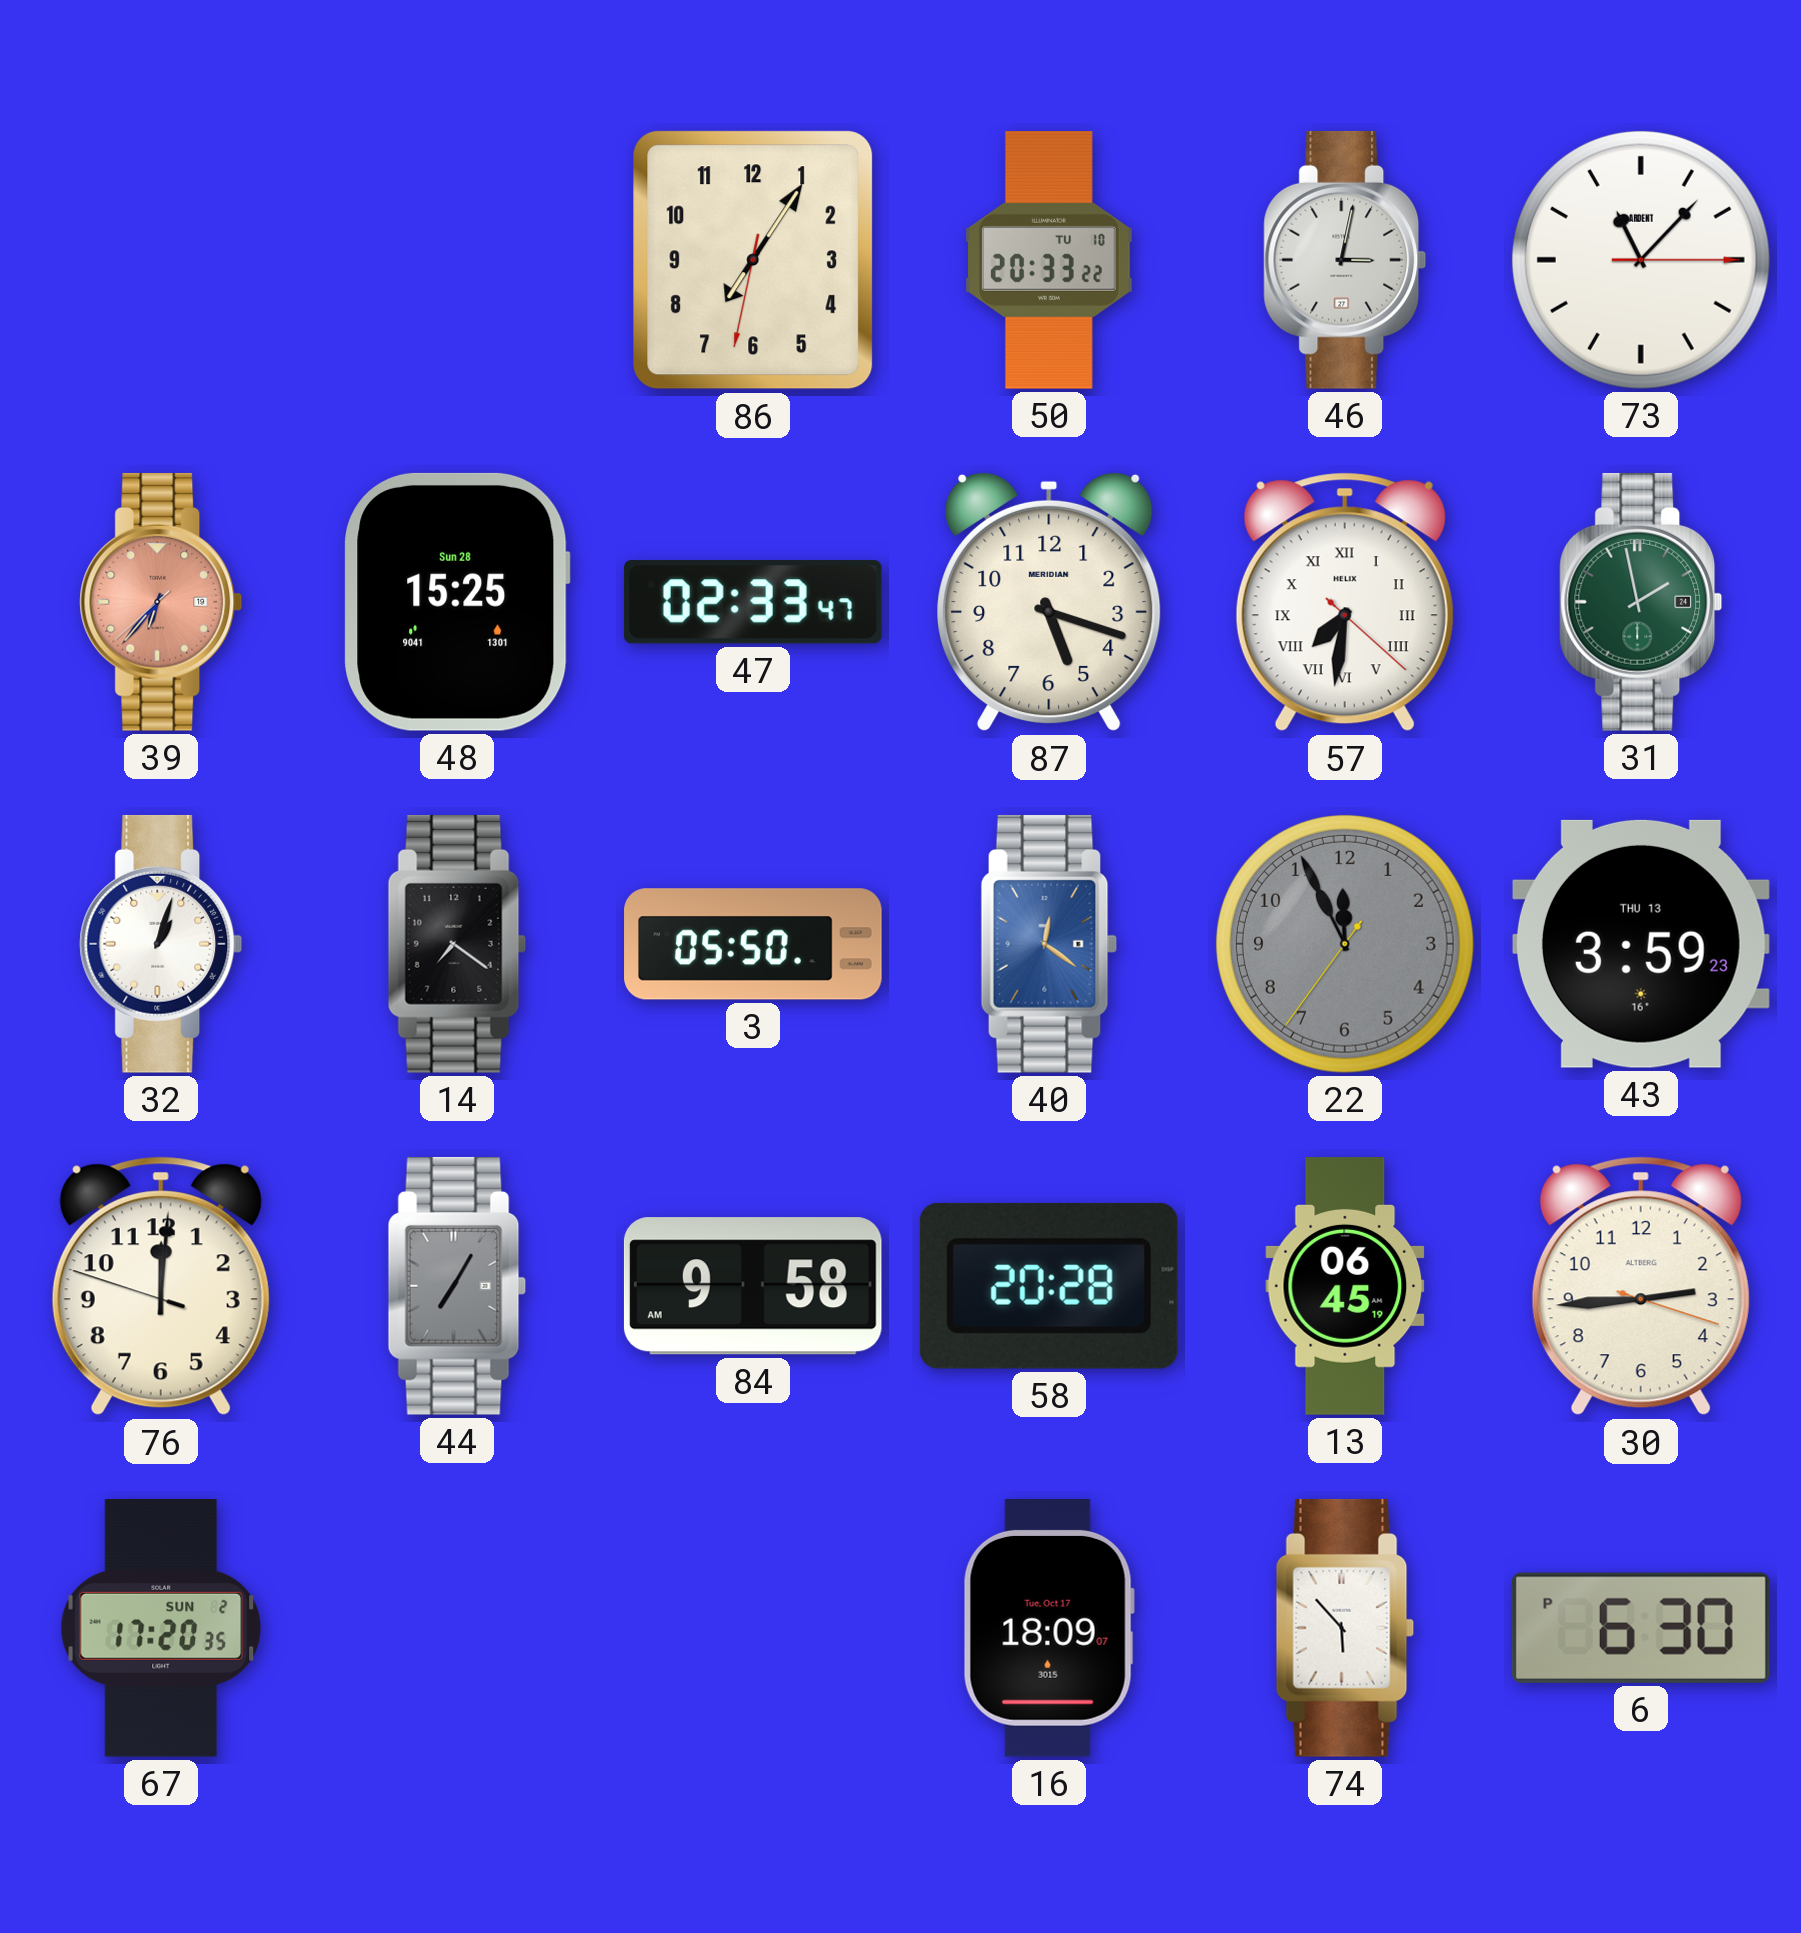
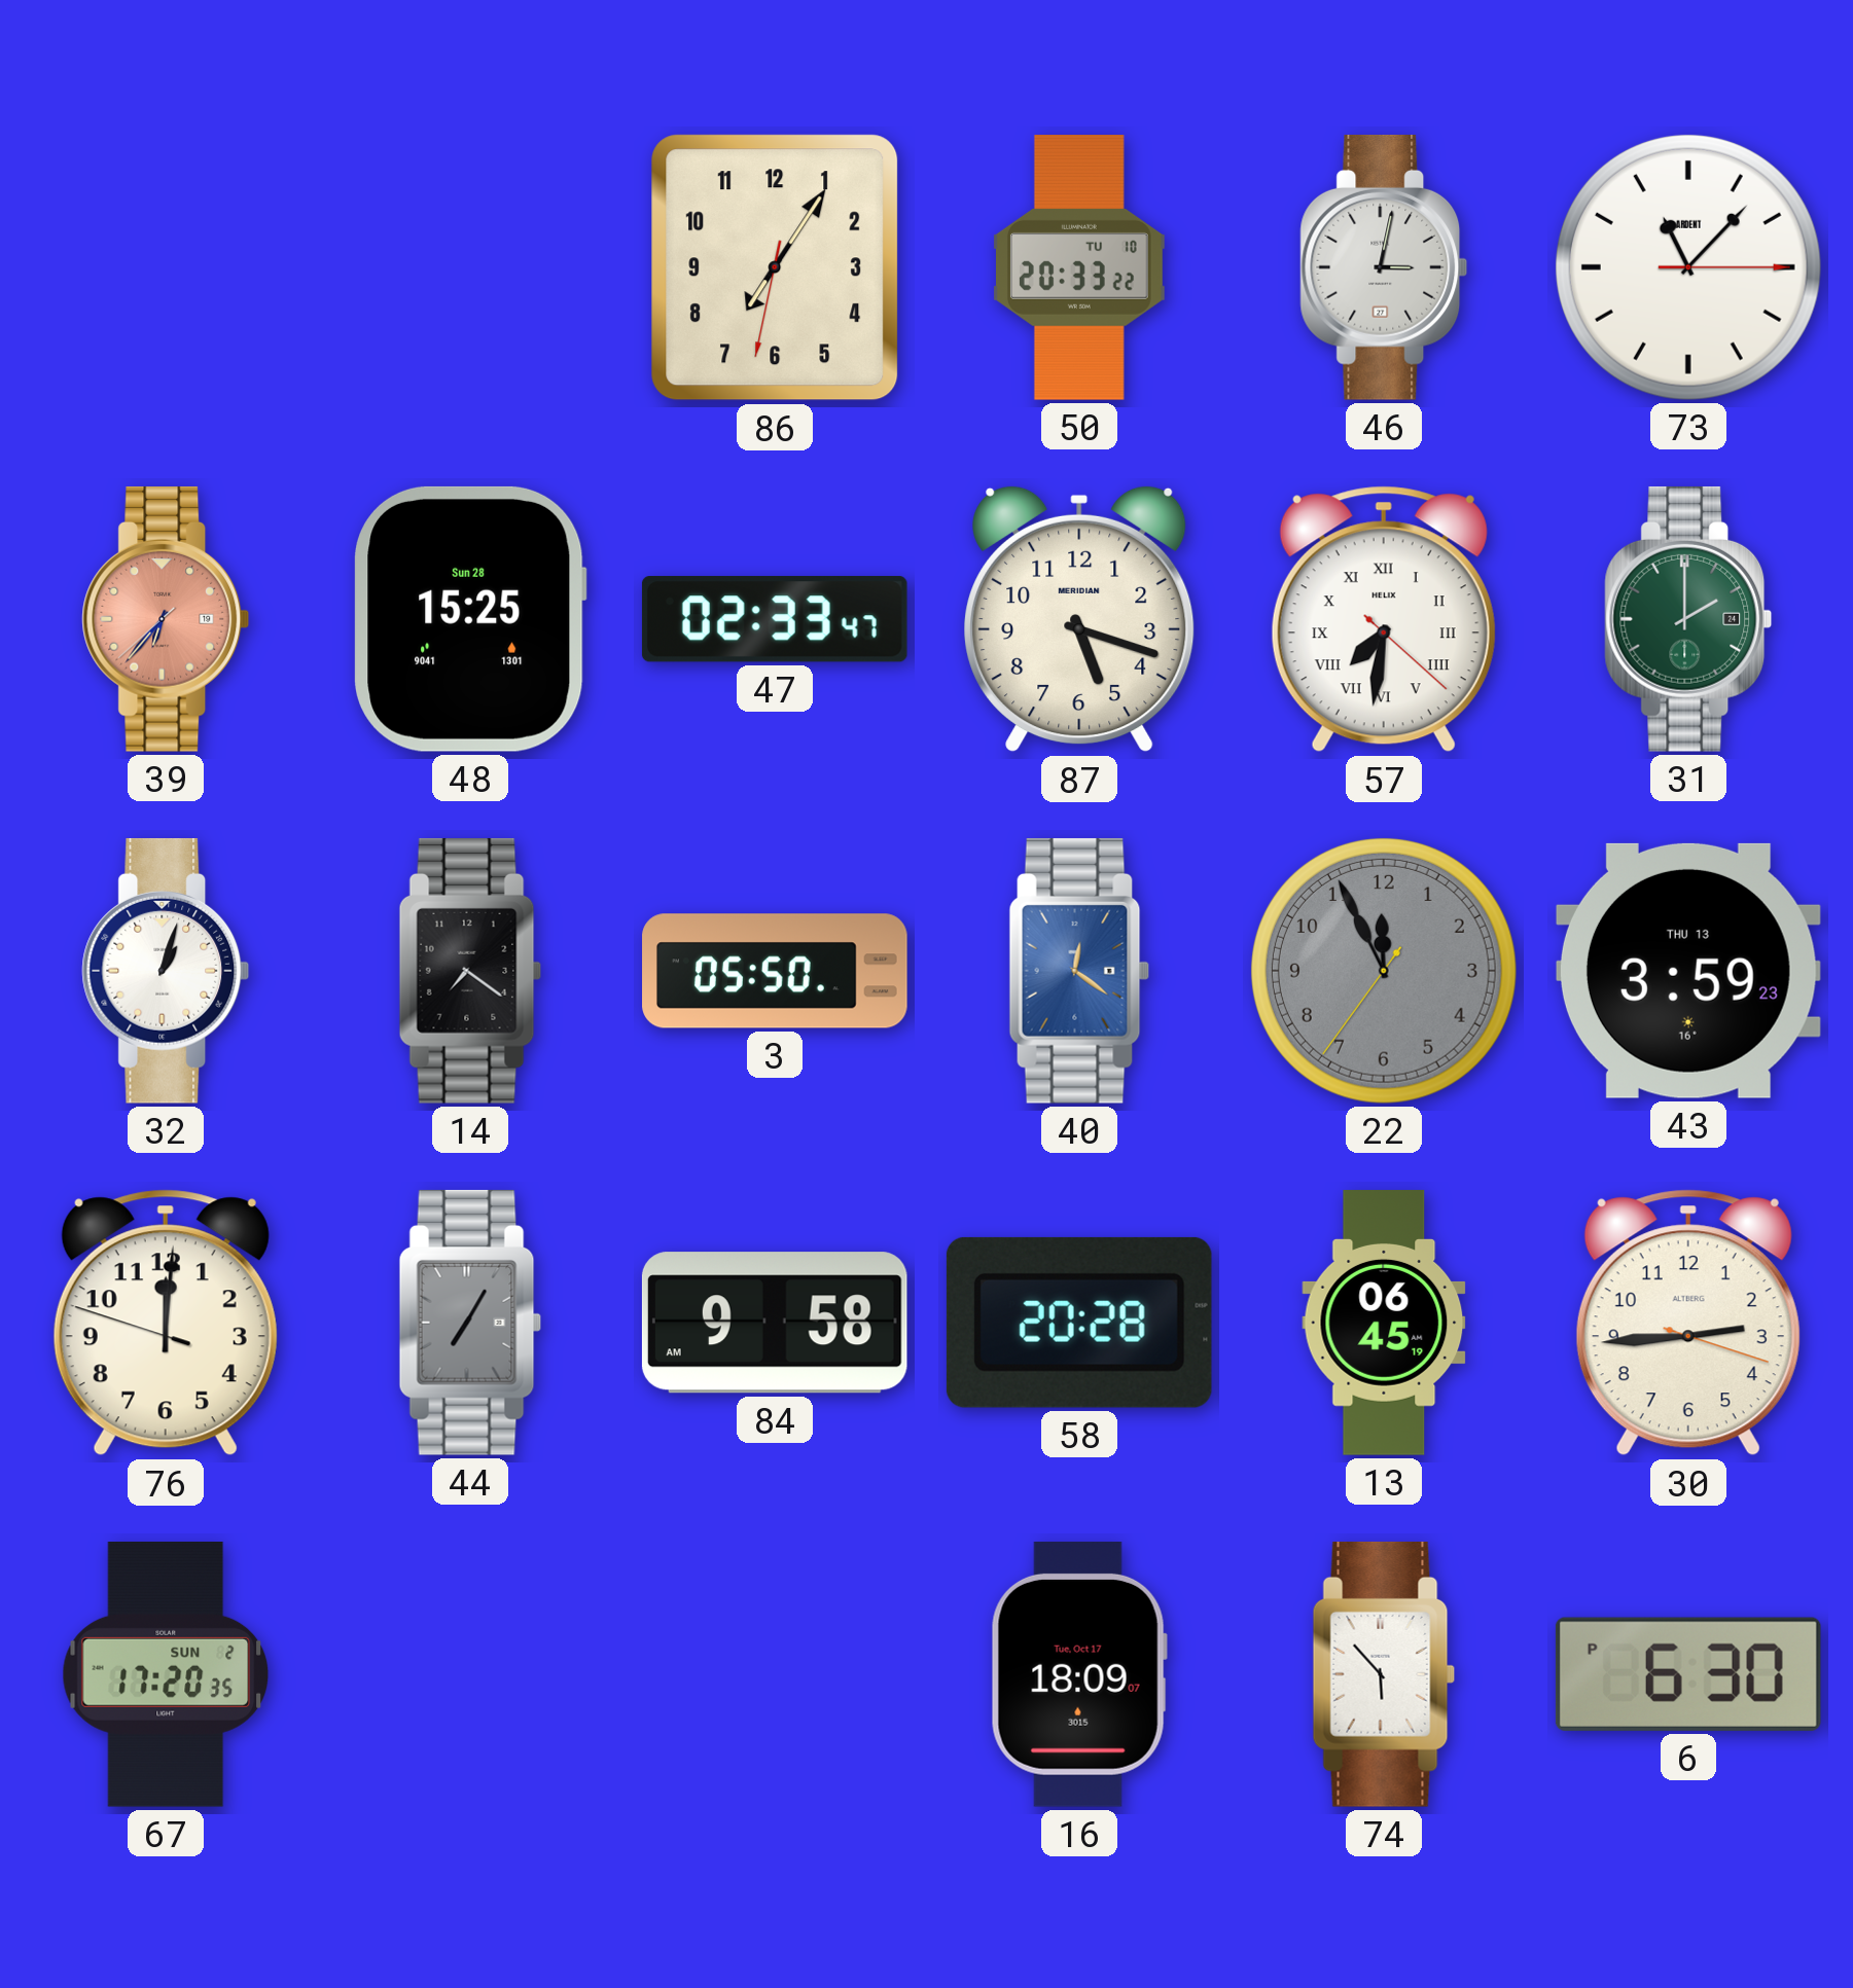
31: 1:58 -> 2:00
